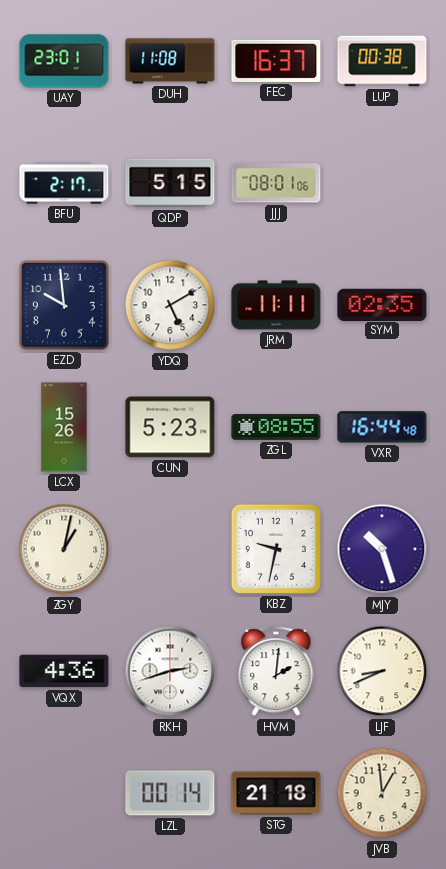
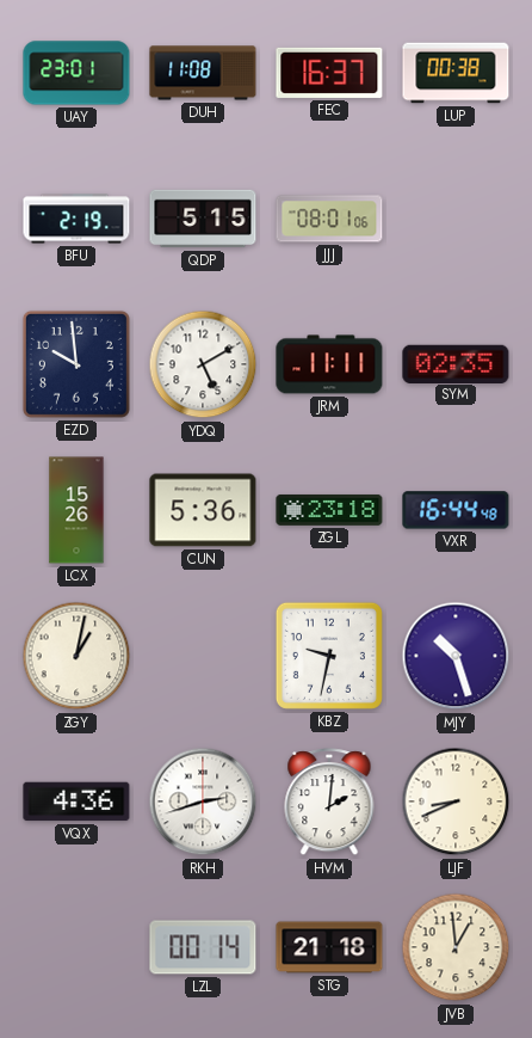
BFU: 2:17 -> 2:19
CUN: 5:23 -> 5:36
ZGL: 08:55 -> 23:18
